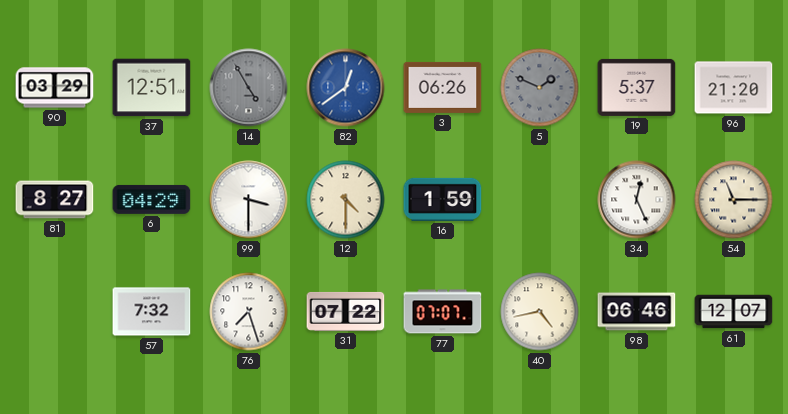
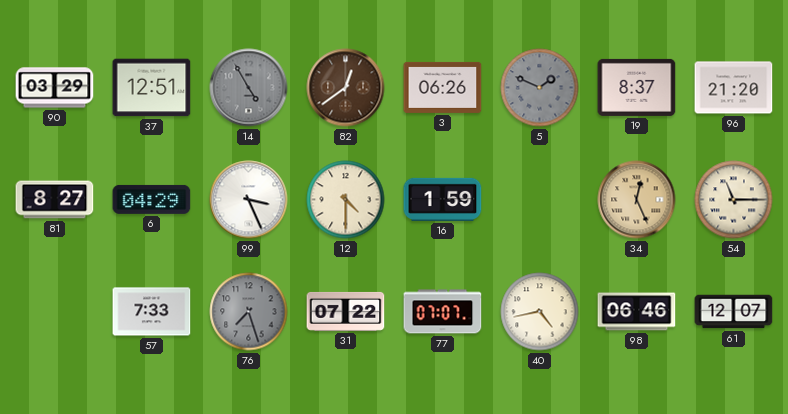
82 dial: blue -> brown
19: 5:37 -> 8:37
99: 3:30 -> 3:26
34 dial: white -> champagne
57: 7:32 -> 7:33
76 dial: white -> grey
